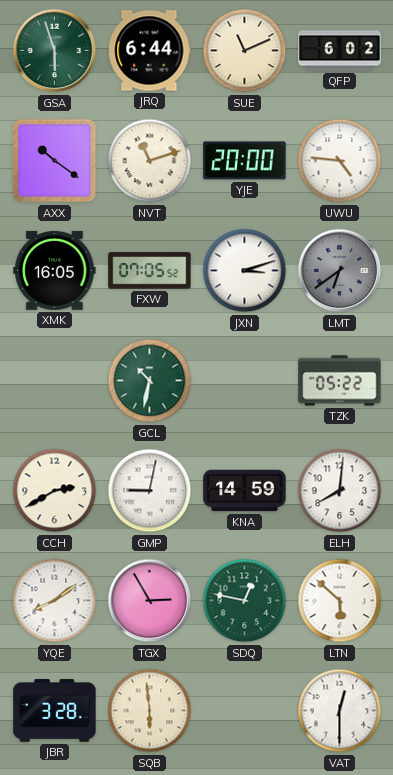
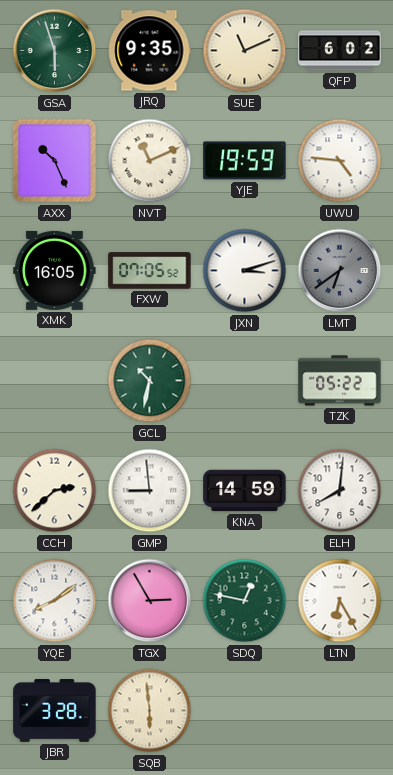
JRQ: 6:44 -> 9:35
AXX: 10:21 -> 10:26
NVT: 11:12 -> 11:11
YJE: 20:00 -> 19:59
CCH: 2:40 -> 2:38
GMP: 9:02 -> 8:59
LTN: 5:52 -> 6:25
VAT: 12:30 -> none
